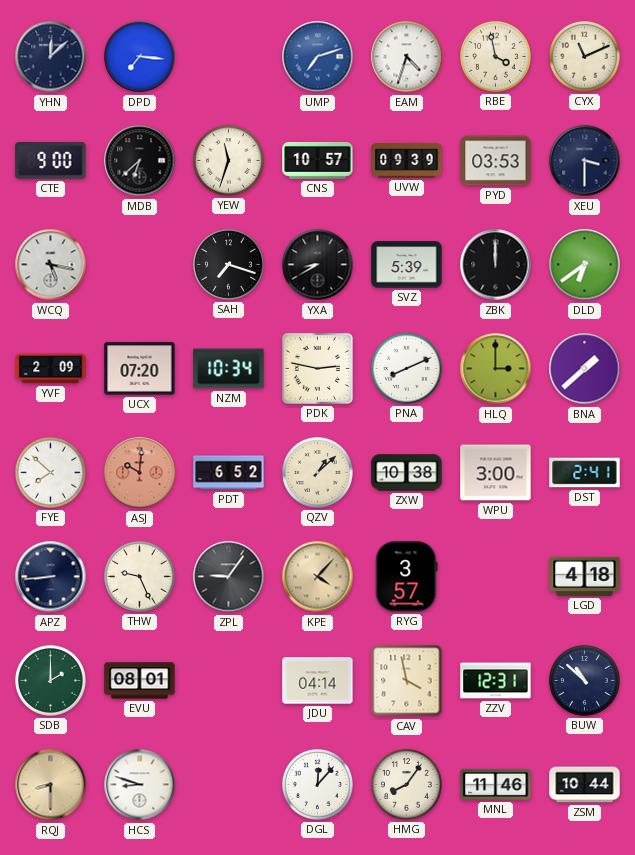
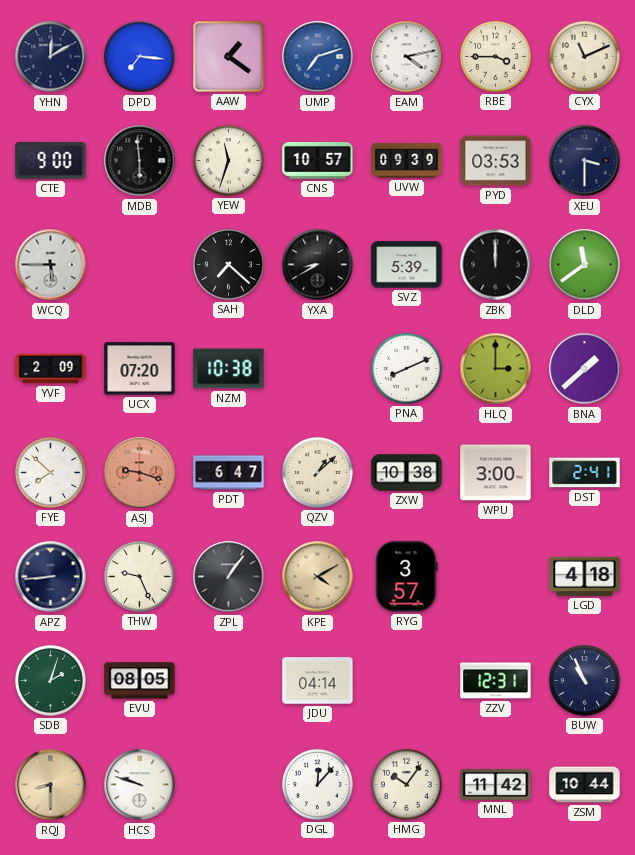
YHN: 12:08 -> 12:10
AAW: none -> 1:21
EAM: 4:33 -> 4:13
RBE: 3:58 -> 3:45
MDB: 6:38 -> 5:59
WCQ: 5:17 -> 5:45
SAH: 7:18 -> 7:22
DLD: 6:39 -> 11:39
NZM: 10:34 -> 10:38
PDK: 2:47 -> none
ASJ: 10:01 -> 9:18
PDT: 6:52 -> 6:47
ZPL: 9:06 -> 1:06
KPE: 4:07 -> 4:10
SDB: 2:00 -> 2:03
EVU: 08:01 -> 08:05
CAV: 3:58 -> none
BUW: 10:52 -> 10:56
HCS: 8:48 -> 9:48
HMG: 8:06 -> 10:06
MNL: 11:46 -> 11:42
